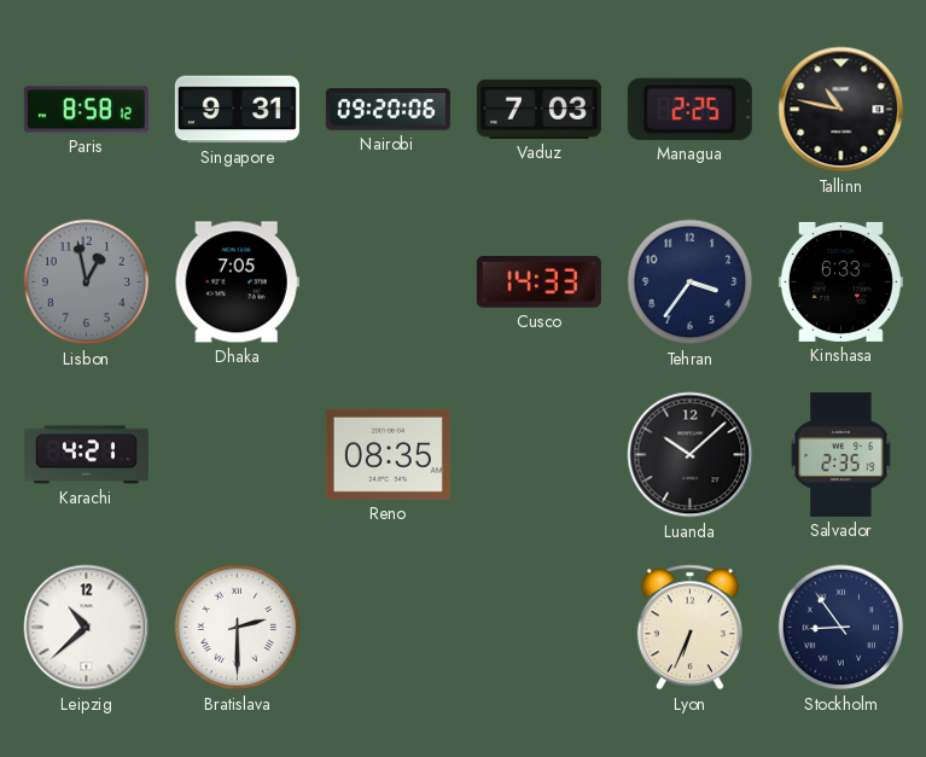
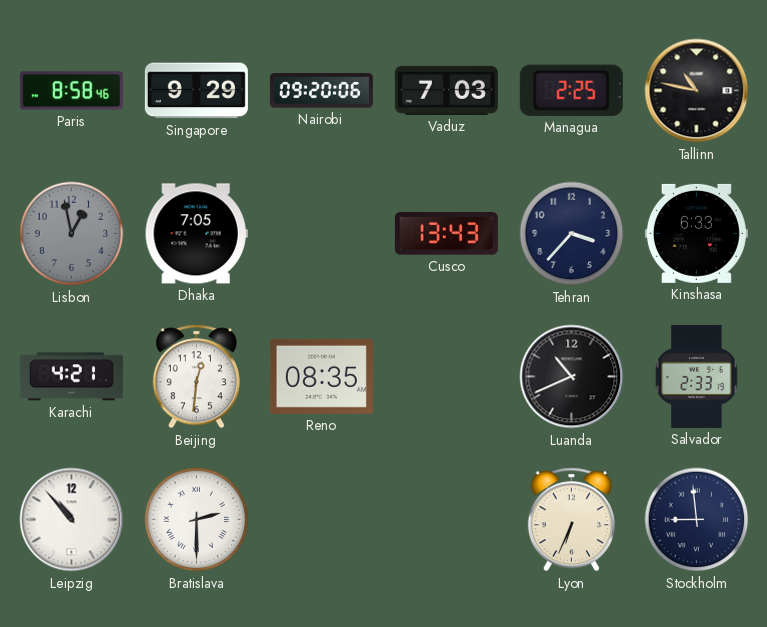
Paris: 8:58:12 -> 8:58:46
Singapore: 9:31 -> 9:29
Cusco: 14:33 -> 13:43
Tehran: 3:36 -> 3:37
Beijing: none -> 12:31
Luanda: 10:08 -> 10:41
Salvador: 2:35 -> 2:33
Leipzig: 10:38 -> 10:53
Stockholm: 8:54 -> 8:59
